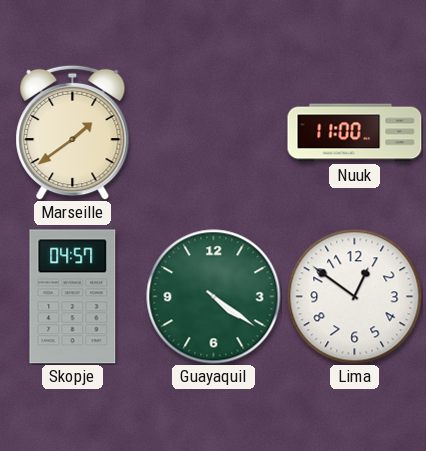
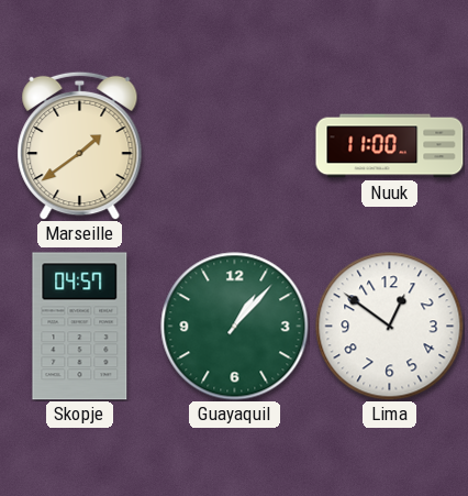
Guayaquil: 4:21 -> 1:07
